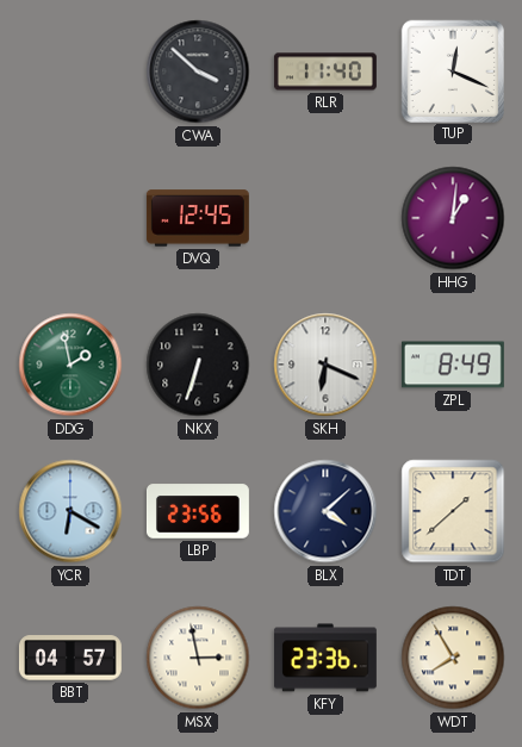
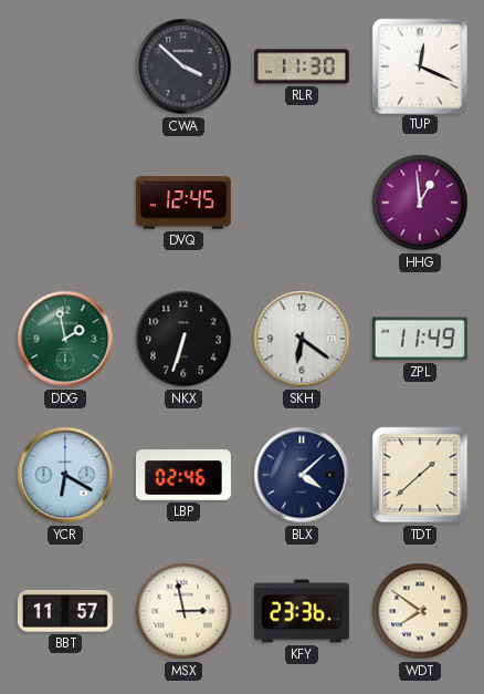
RLR: 11:40 -> 11:30
HHG: 1:01 -> 12:59
SKH: 6:19 -> 6:21
ZPL: 8:49 -> 11:49
LBP: 23:56 -> 02:46
BBT: 04:57 -> 11:57
WDT: 7:55 -> 7:51
